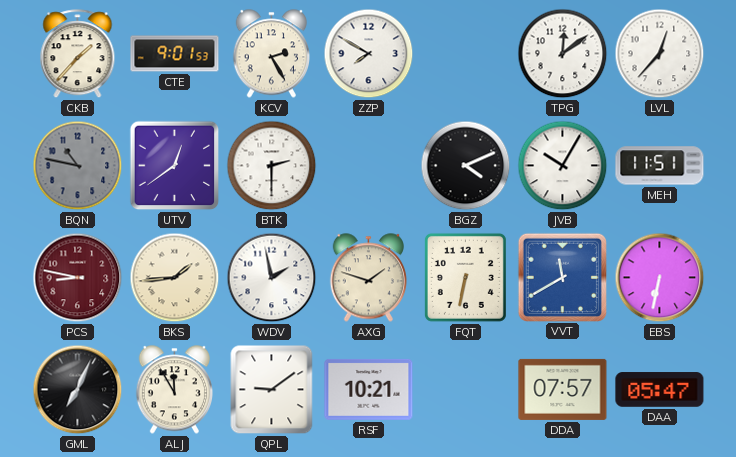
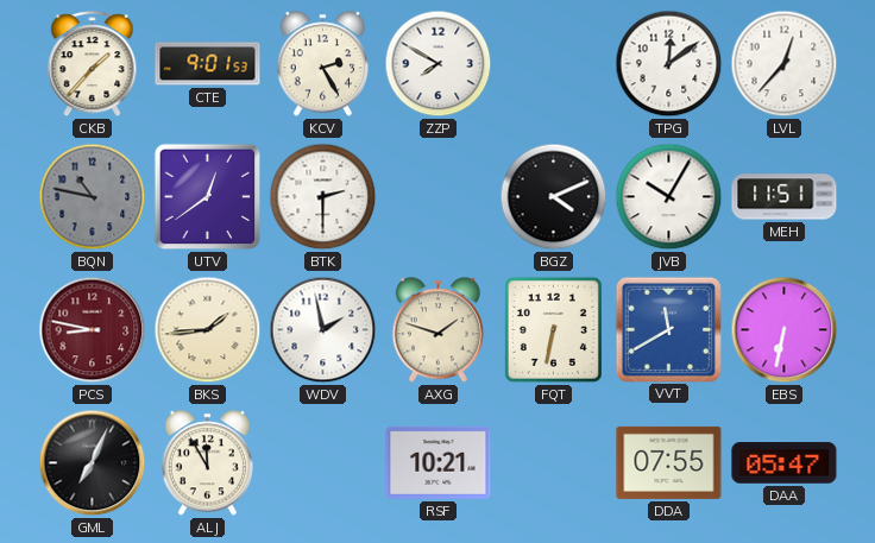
QPL: 9:09 -> none
DDA: 07:57 -> 07:55
